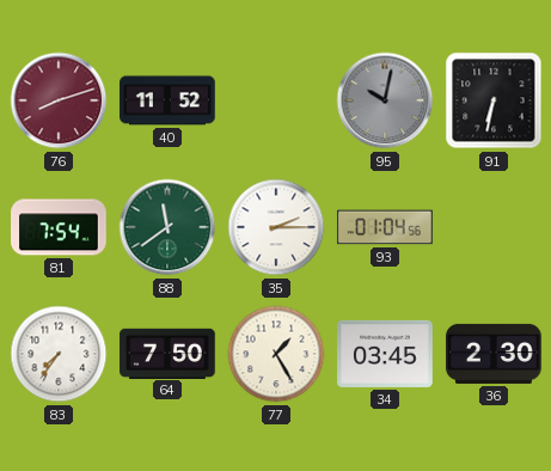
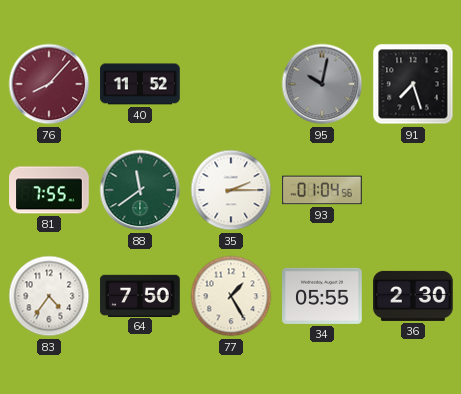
76: 8:12 -> 8:07
91: 6:32 -> 7:27
81: 7:54 -> 7:55
83: 7:36 -> 4:36
34: 03:45 -> 05:55
